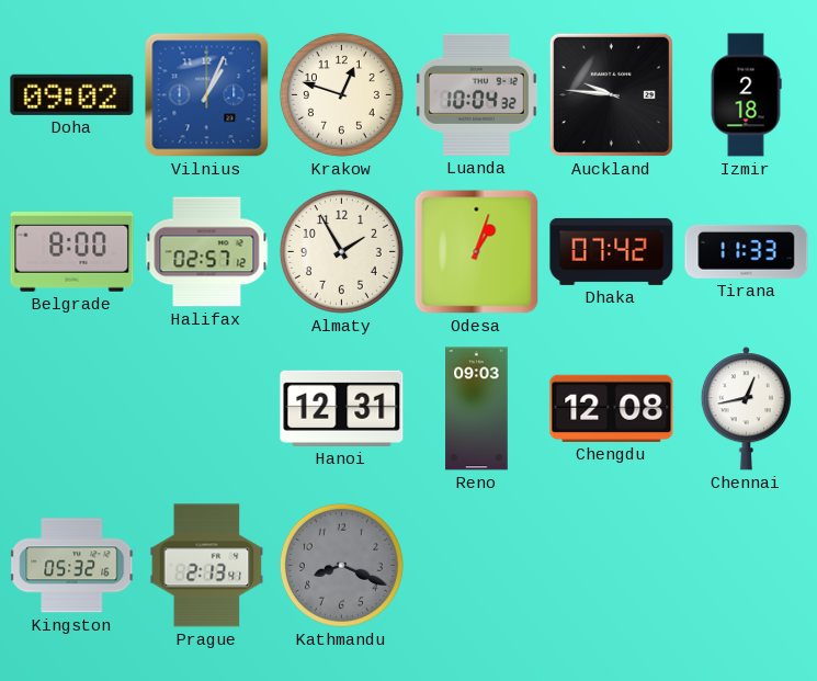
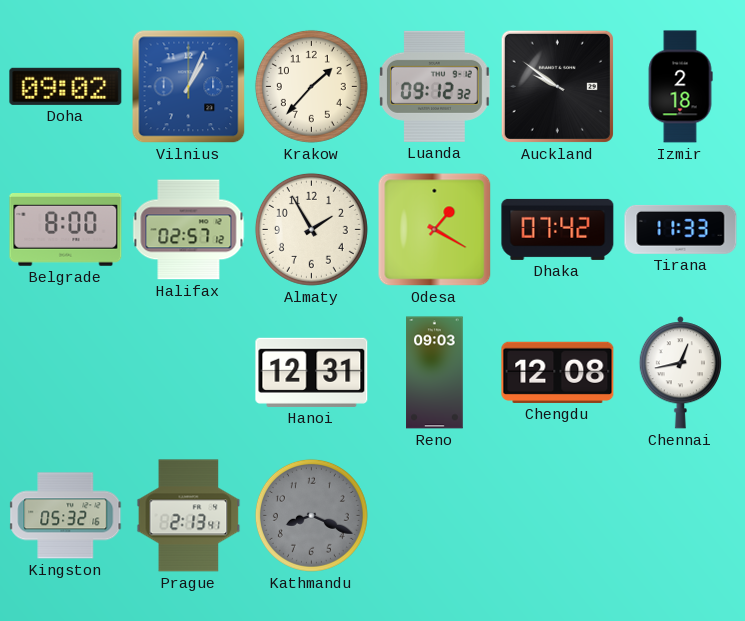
Krakow: 12:48 -> 1:37
Luanda: 10:04 -> 09:12
Auckland: 9:46 -> 9:51
Odesa: 1:03 -> 1:20
